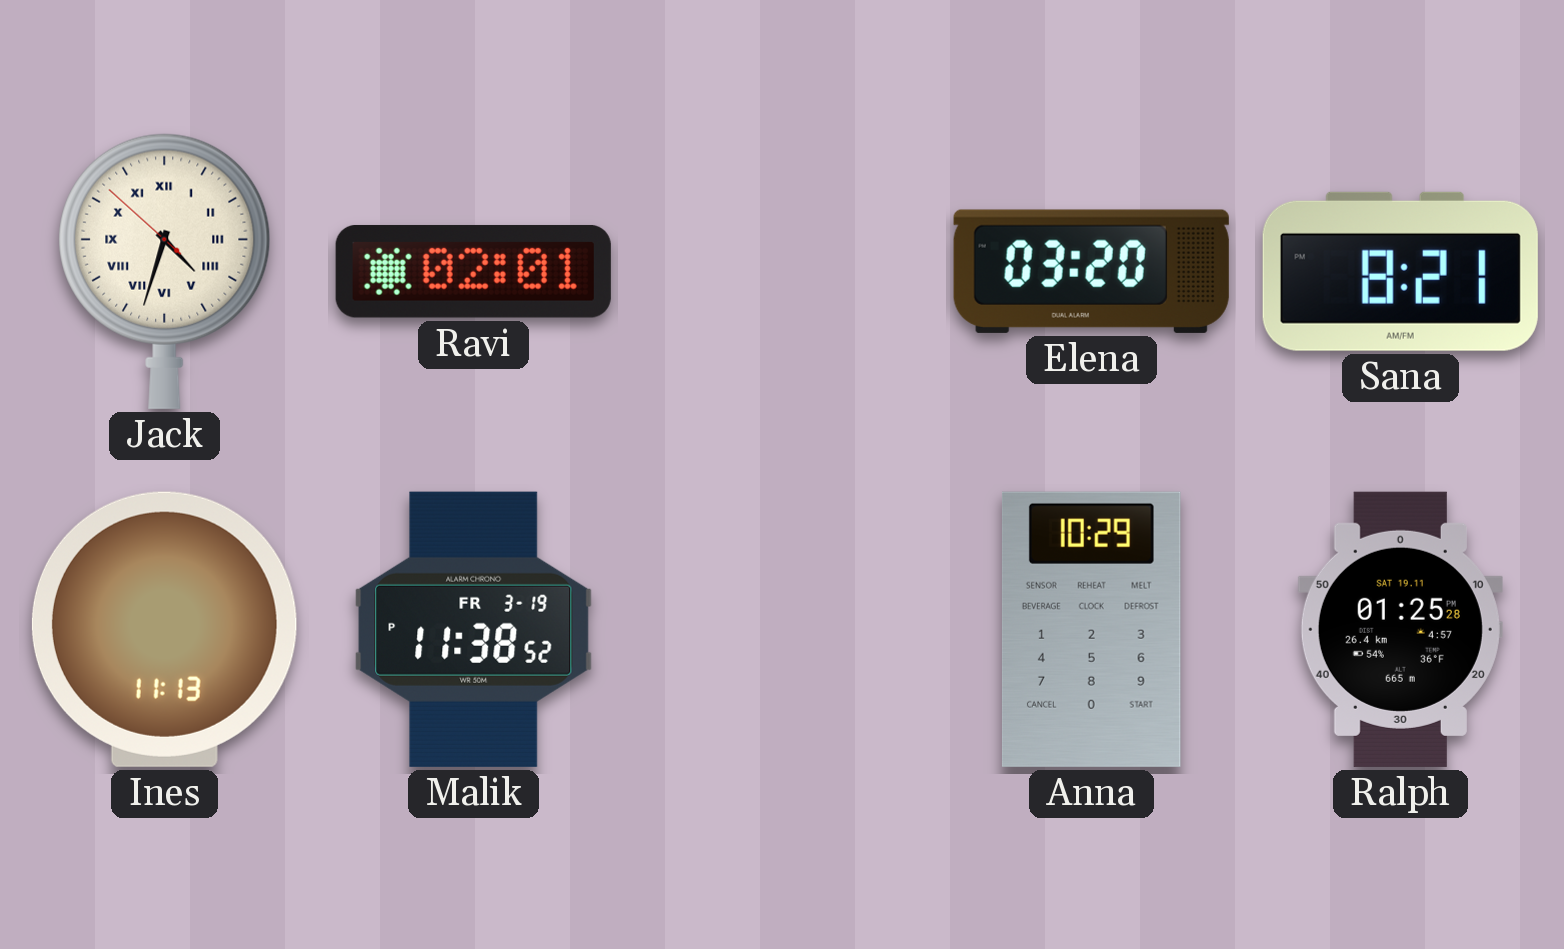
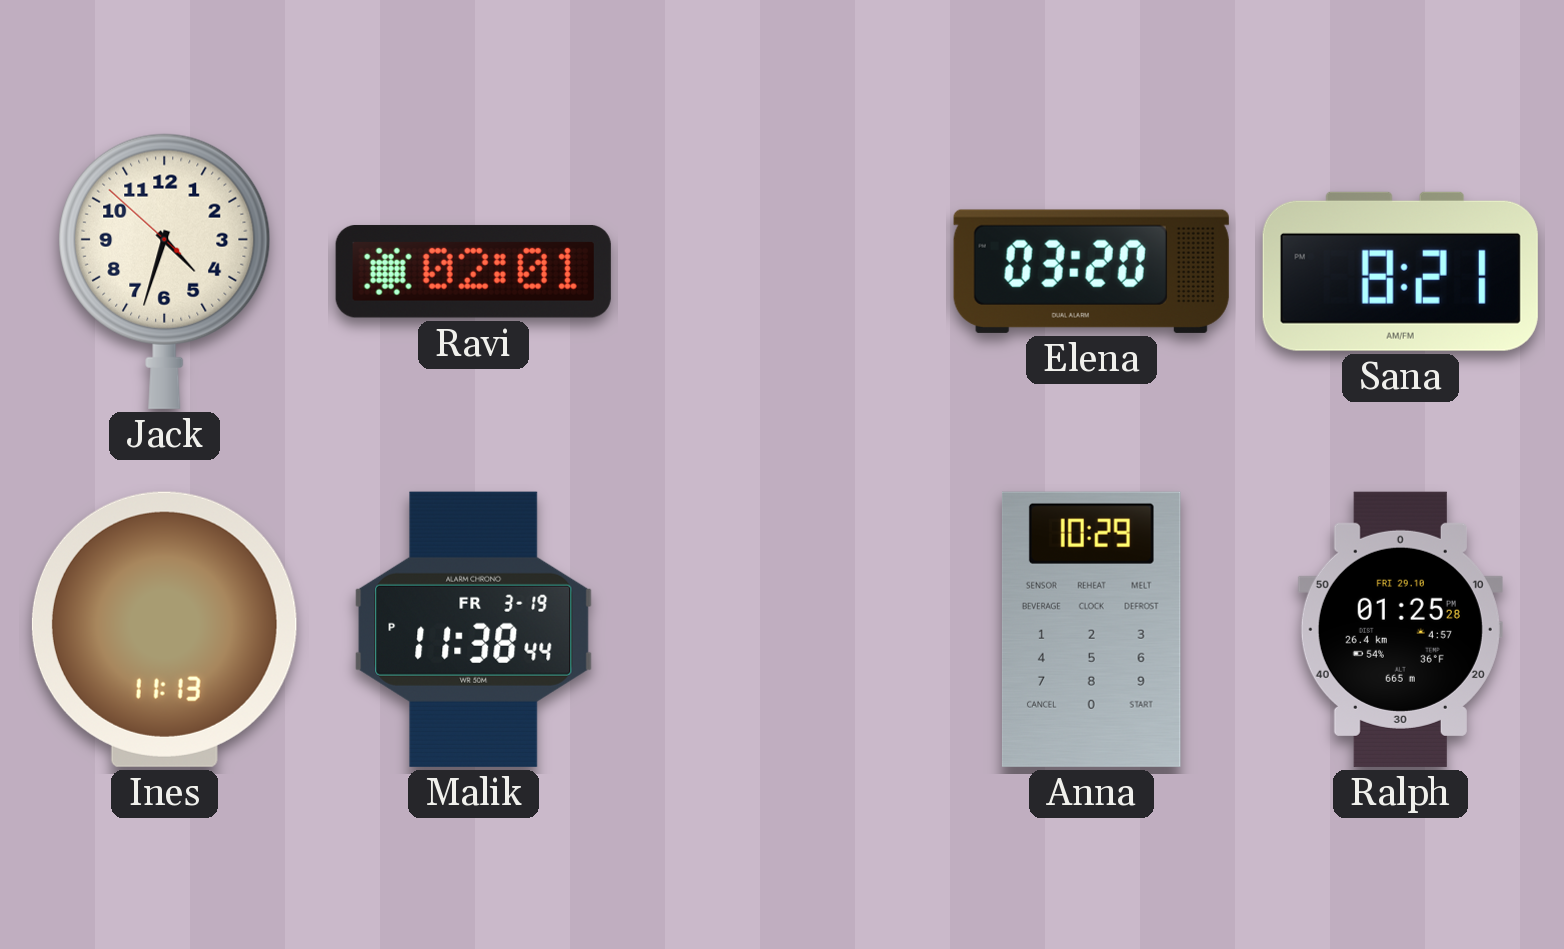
Jack numerals: Roman -> Arabic
Malik: 11:38:52 PM -> 11:38:44 PM
Ralph date: SAT 19.11 -> FRI 29.10
